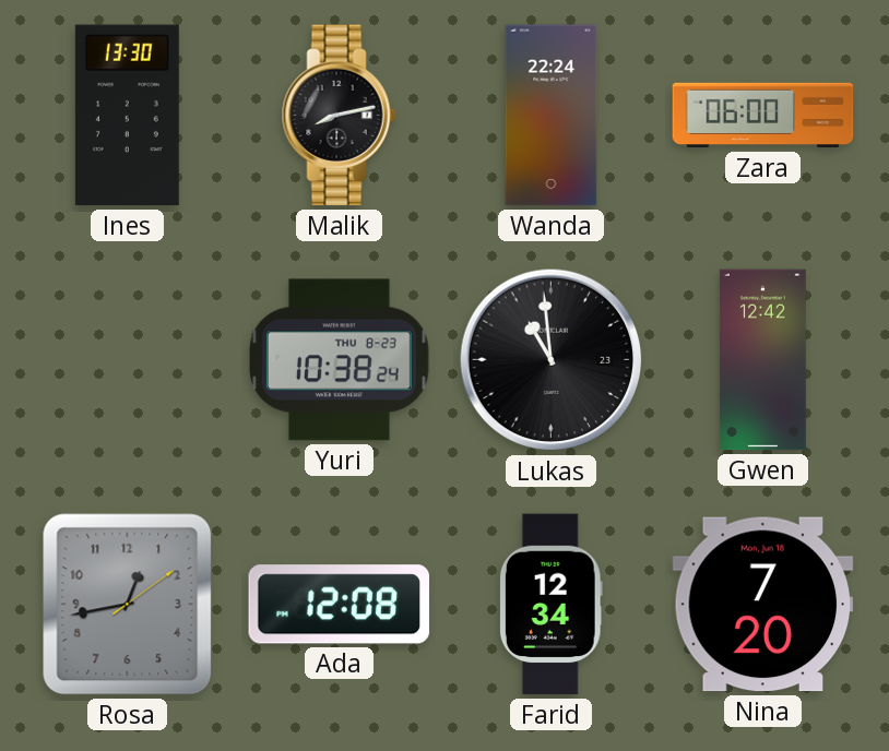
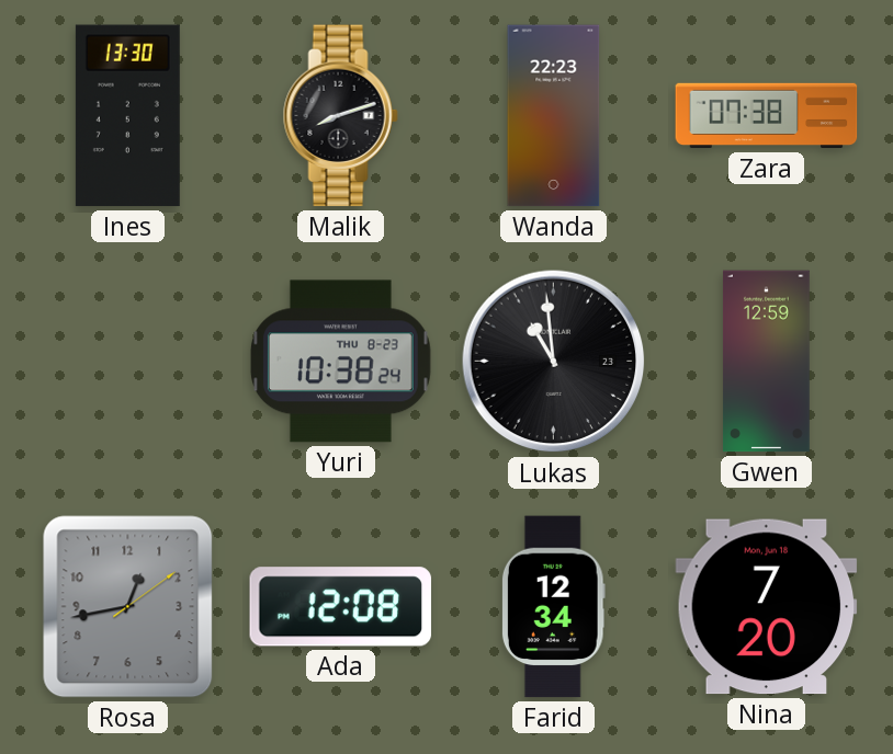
Malik: 8:13 -> 8:12
Wanda: 22:24 -> 22:23
Zara: 06:00 -> 07:38
Gwen: 12:42 -> 12:59
